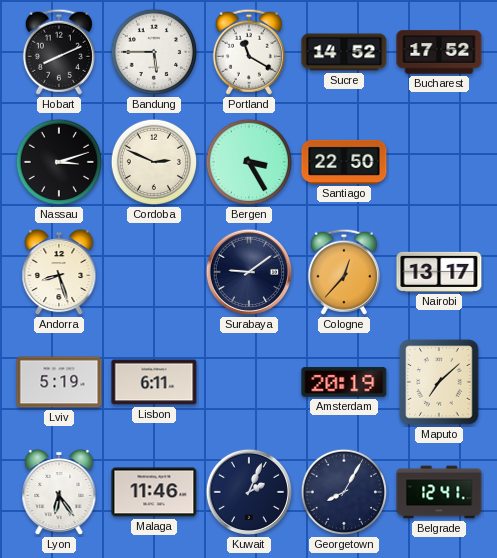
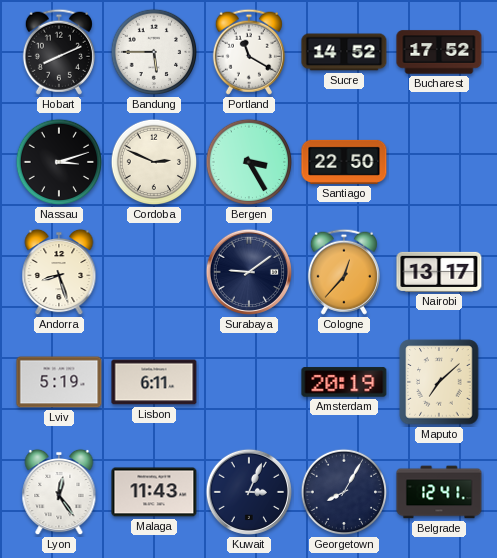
Lyon: 6:24 -> 12:24
Malaga: 11:46 -> 11:43
Kuwait: 2:04 -> 3:04
